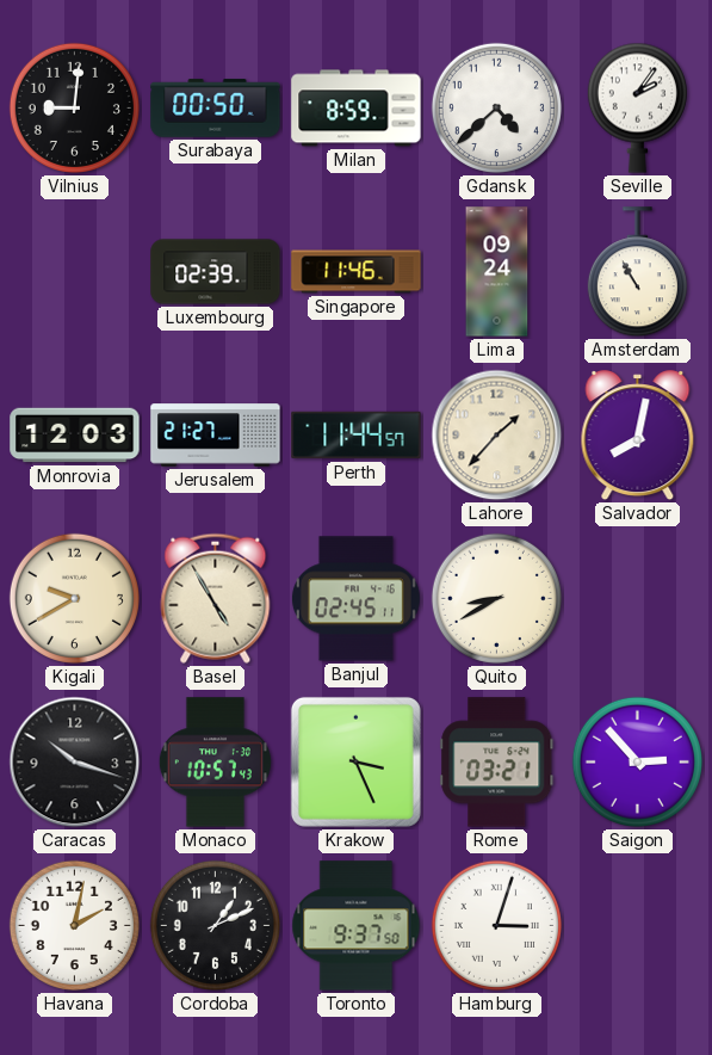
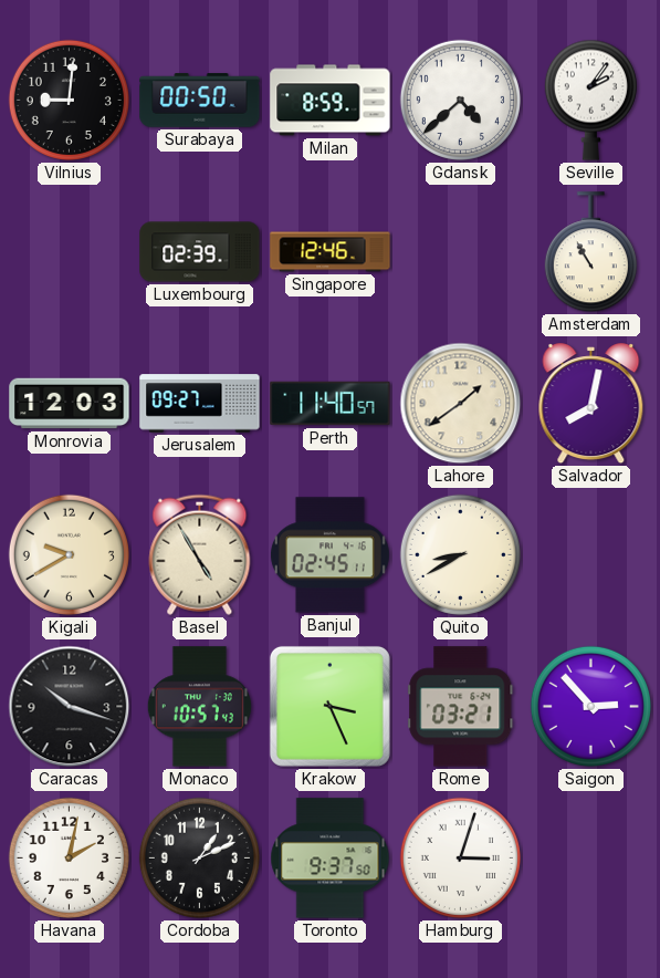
Singapore: 11:46 -> 12:46
Lima: 09:24 -> none
Jerusalem: 21:27 -> 09:27
Perth: 11:44 -> 11:40
Lahore: 1:37 -> 1:39
